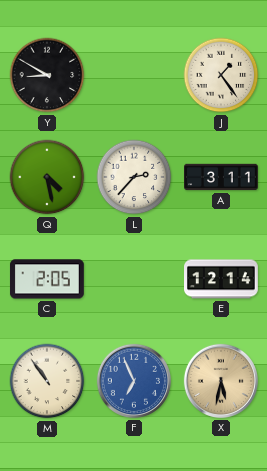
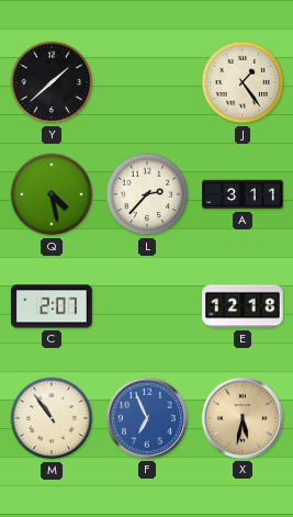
Y: 8:50 -> 1:38
C: 2:05 -> 2:07
E: 12:14 -> 12:18
